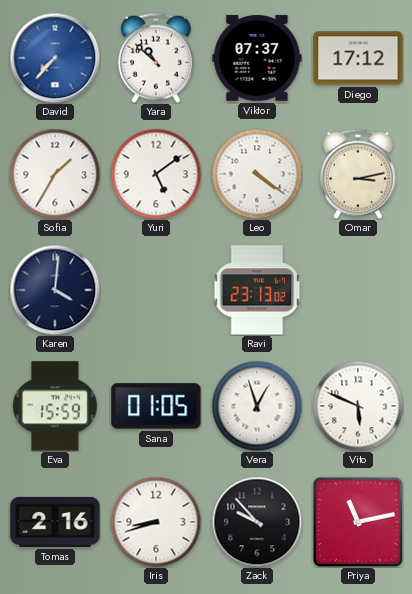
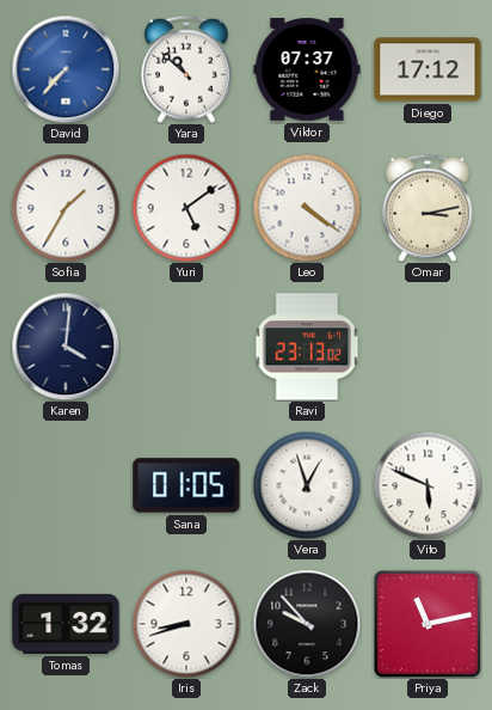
Eva: 15:59 -> none
Tomas: 2:16 -> 1:32
